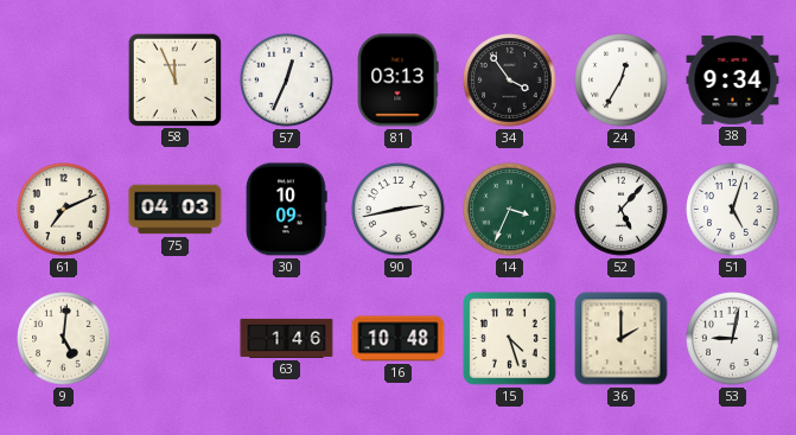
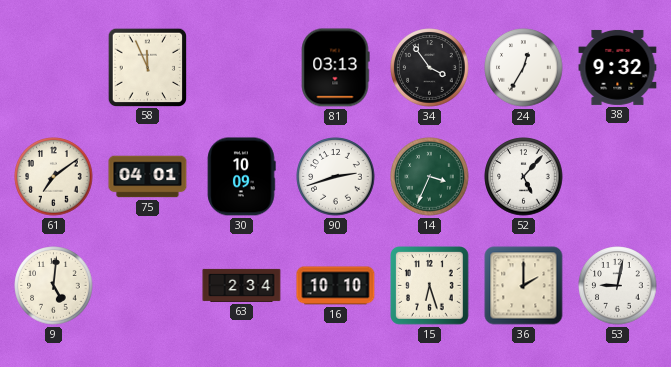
57: 12:34 -> none
38: 9:34 -> 9:32
61: 7:11 -> 7:09
75: 04:03 -> 04:01
90: 2:43 -> 2:42
51: 5:03 -> none
63: 1:46 -> 2:34
16: 10:48 -> 10:10
15: 4:27 -> 6:27
